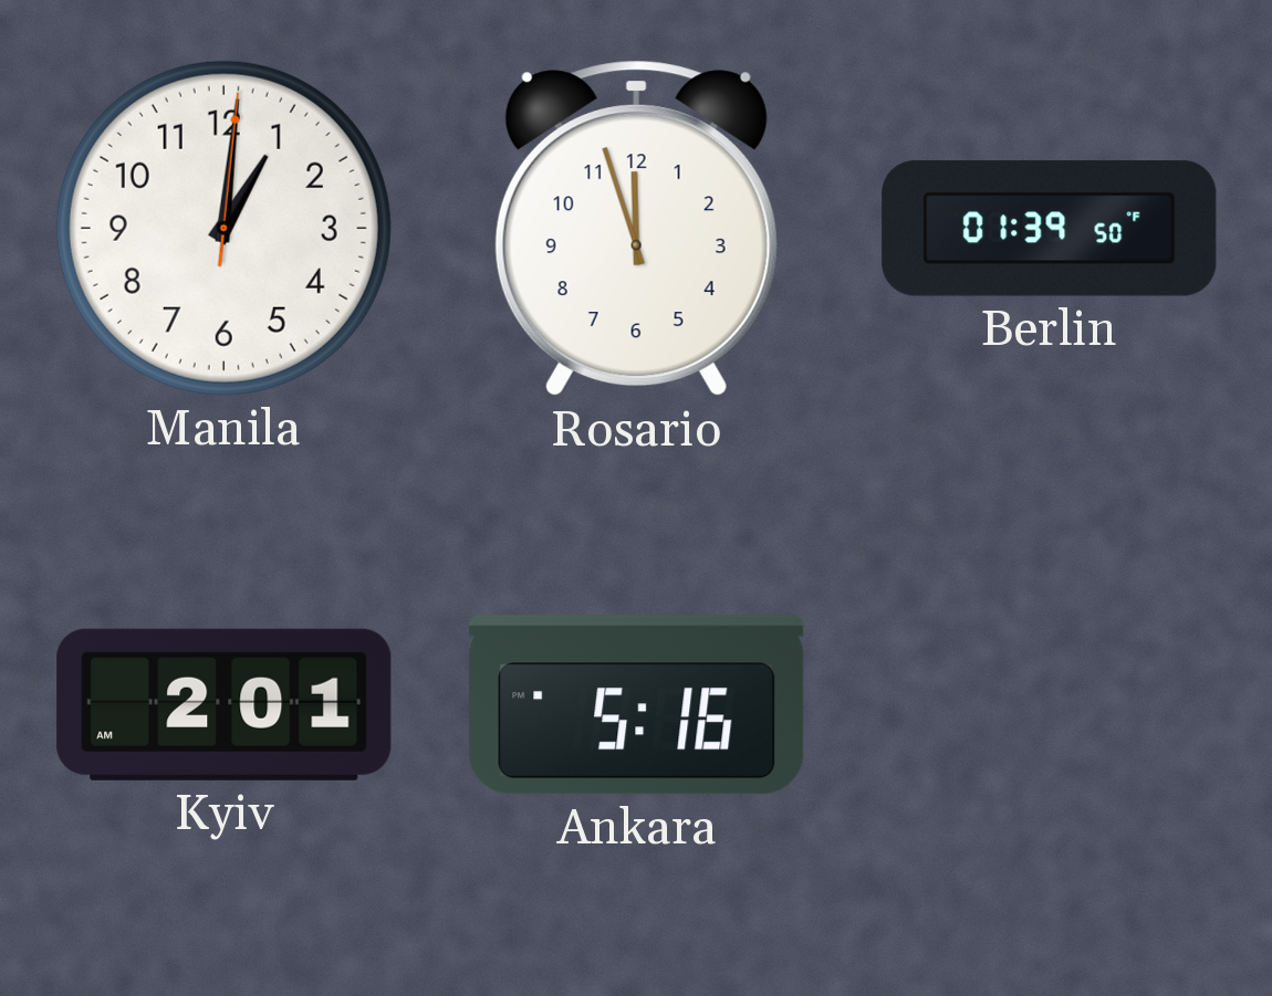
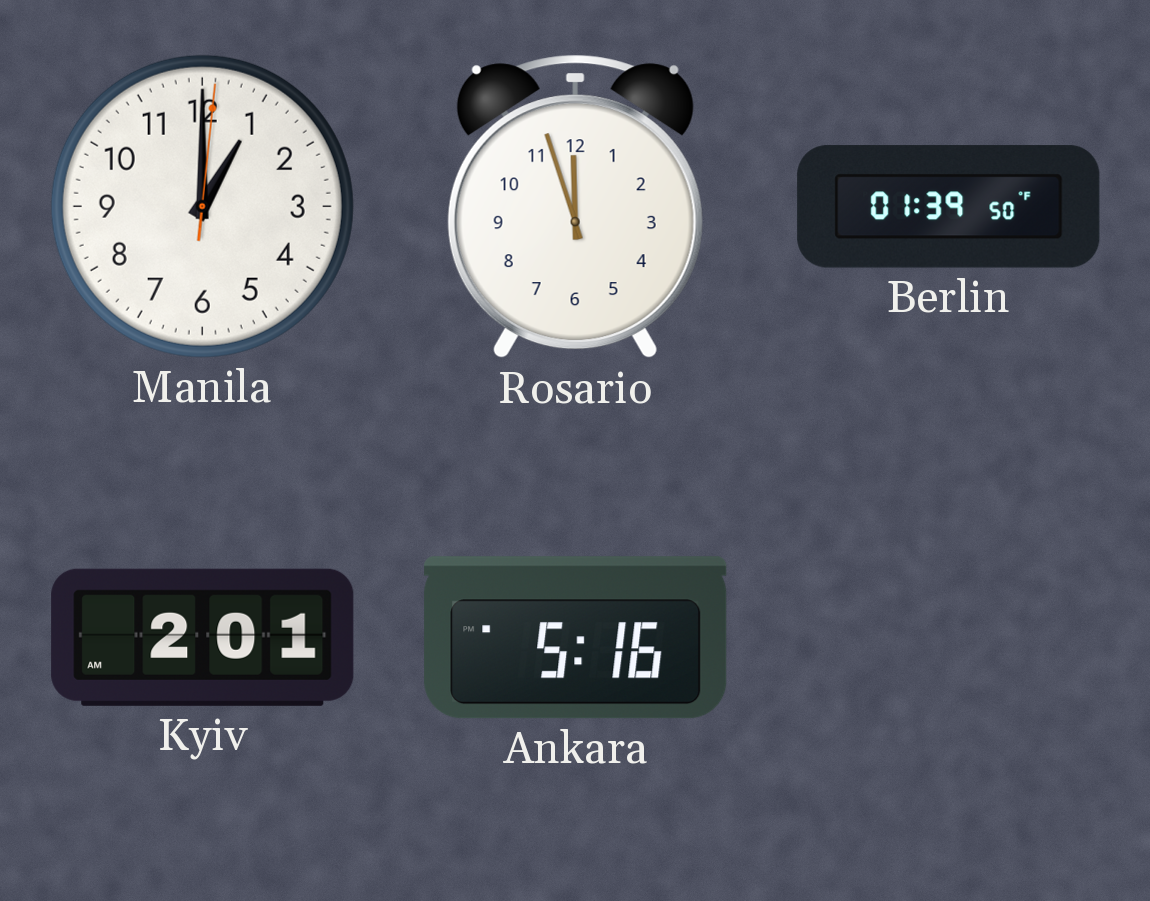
Manila: 1:01 -> 1:00
